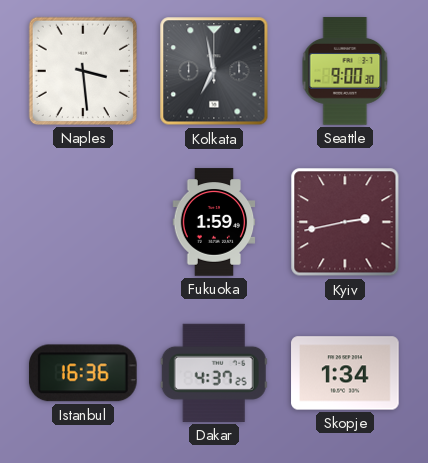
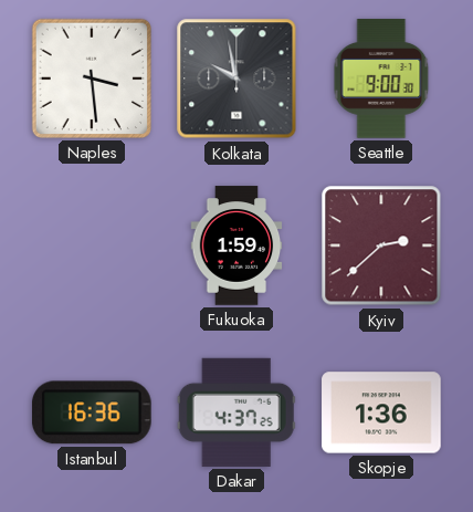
Kolkata: 6:58 -> 9:58
Kyiv: 2:43 -> 2:38
Skopje: 1:34 -> 1:36
